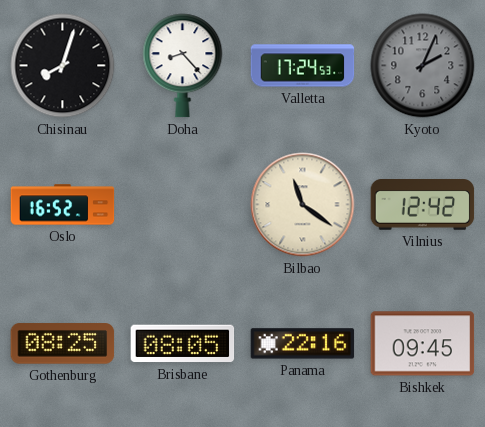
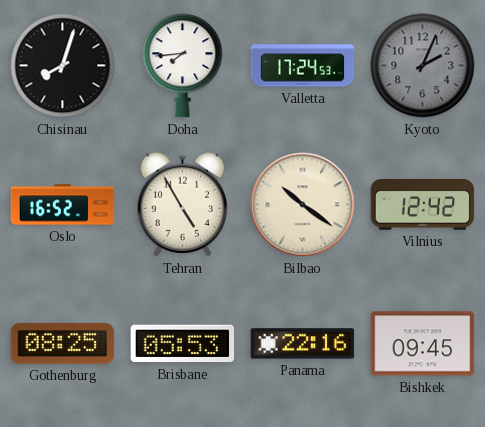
Doha: 8:23 -> 7:44
Tehran: none -> 4:55
Bilbao: 11:21 -> 10:21
Brisbane: 08:05 -> 05:53
